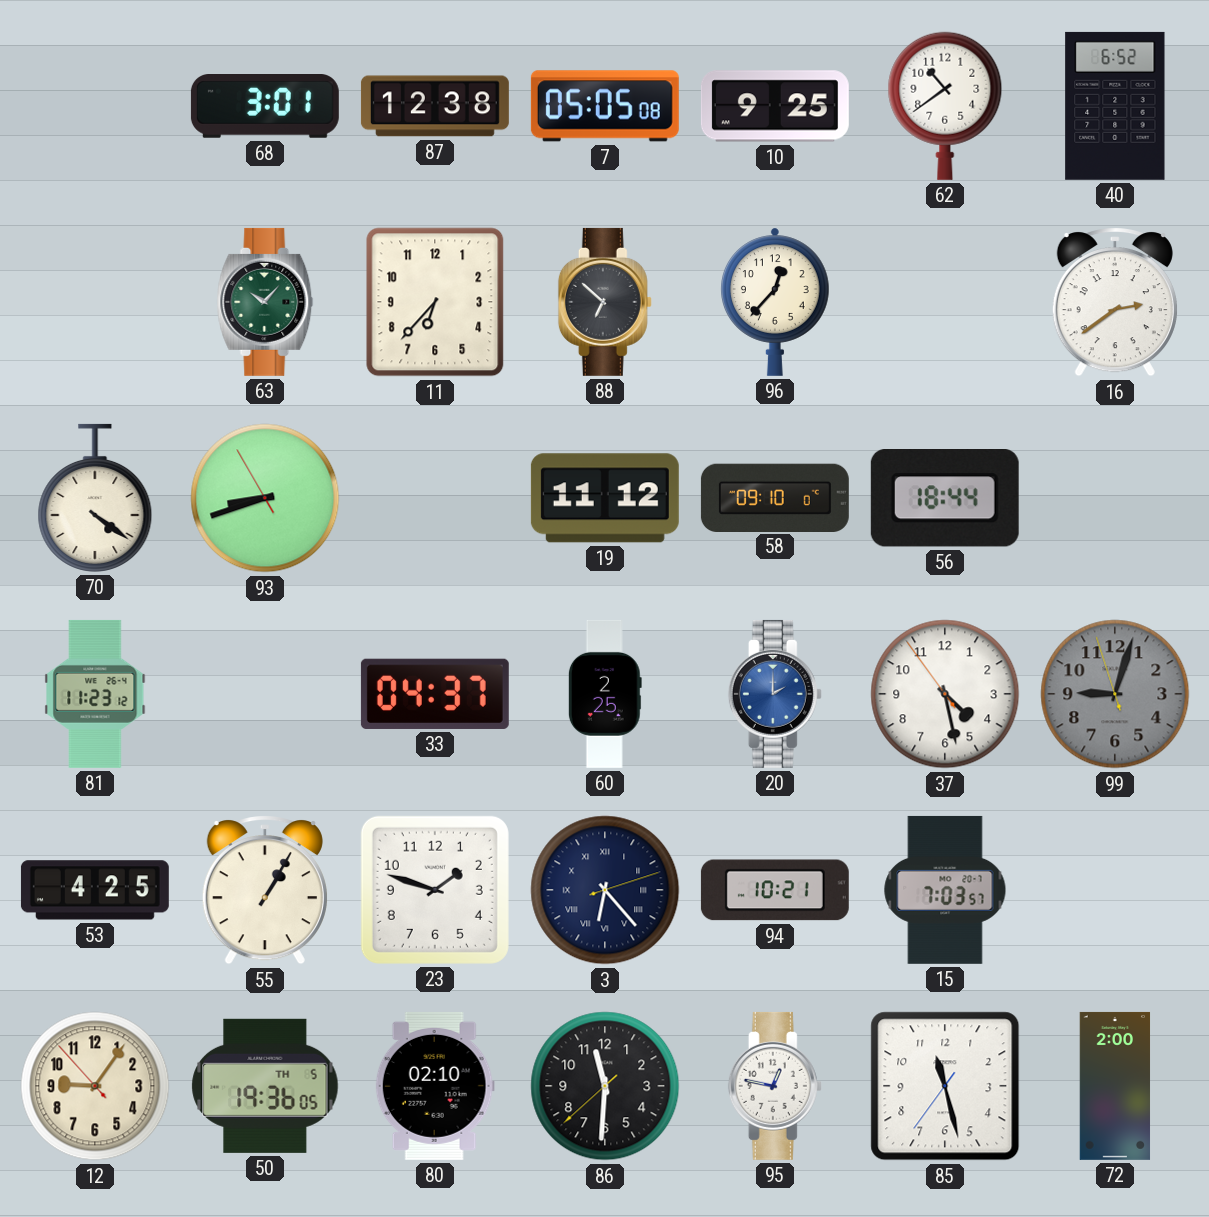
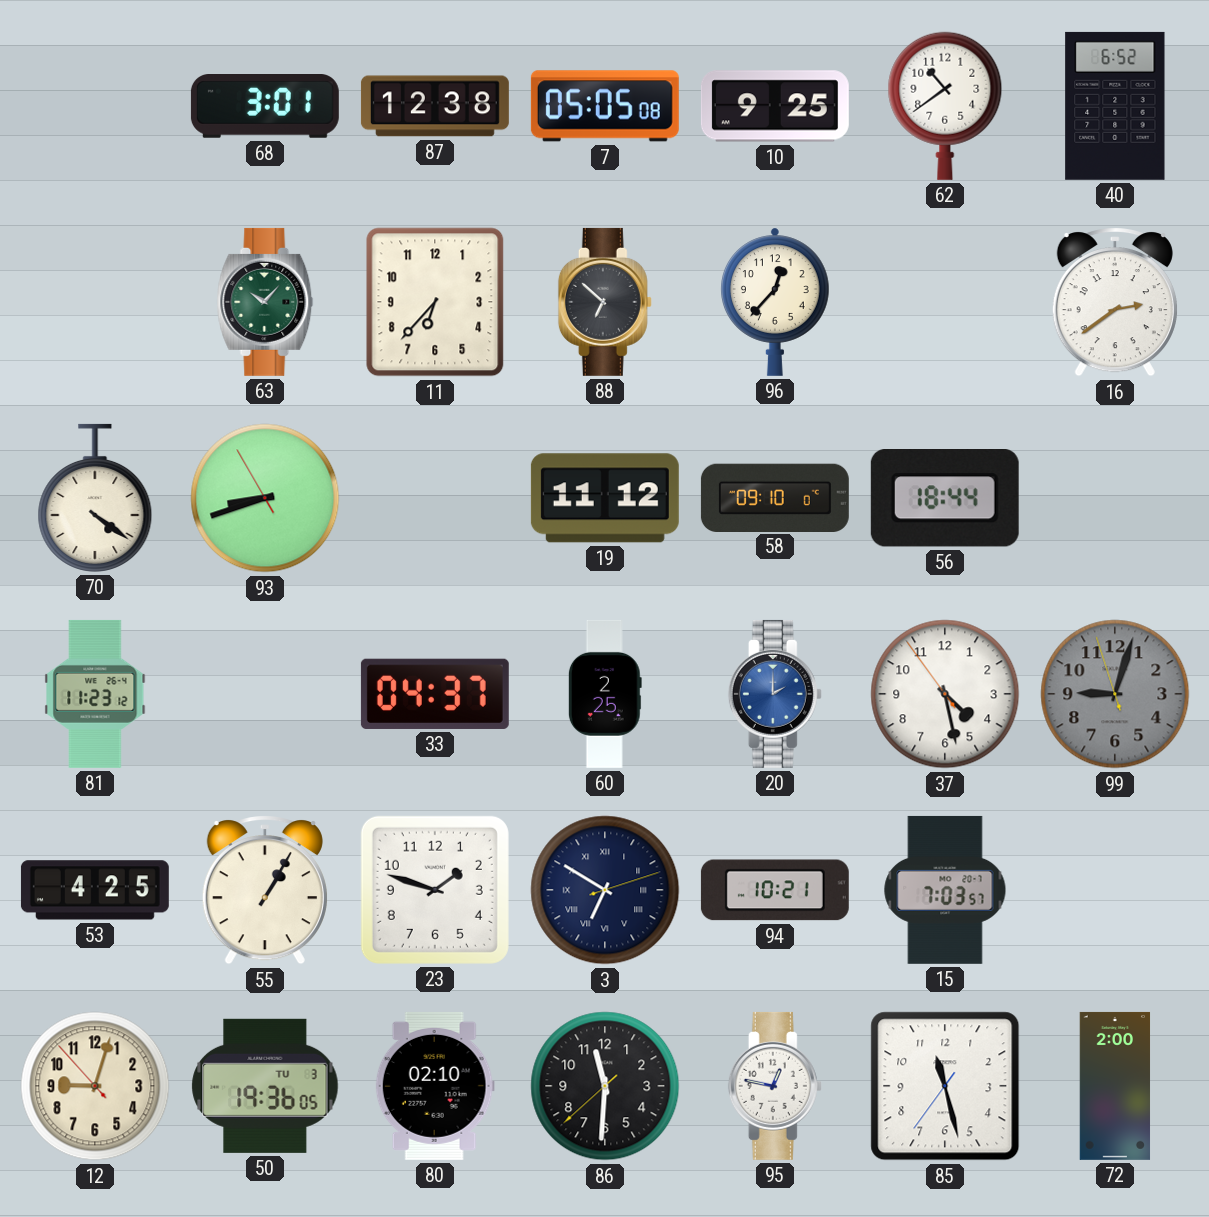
3: 6:23 -> 6:50
12: 9:05 -> 9:02
50 date: TH 5 -> TU 3
